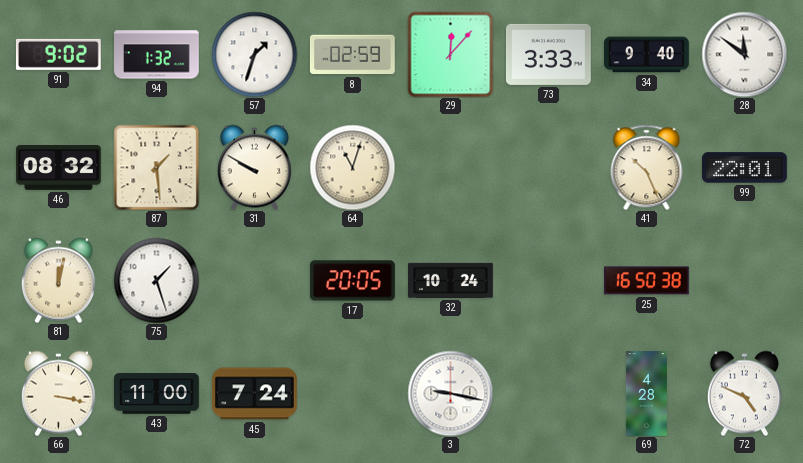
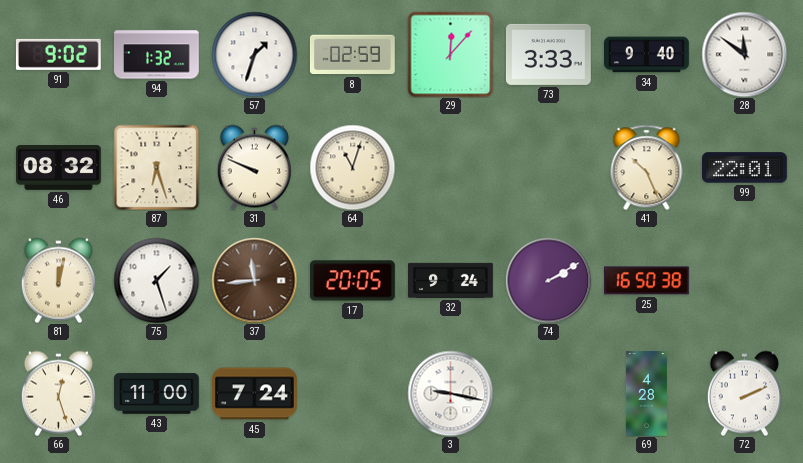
87: 1:29 -> 6:27
31: 9:50 -> 9:49
37: none -> 11:44
32: 10:24 -> 9:24
74: none -> 2:10
66: 3:17 -> 12:27
72: 4:49 -> 2:11
